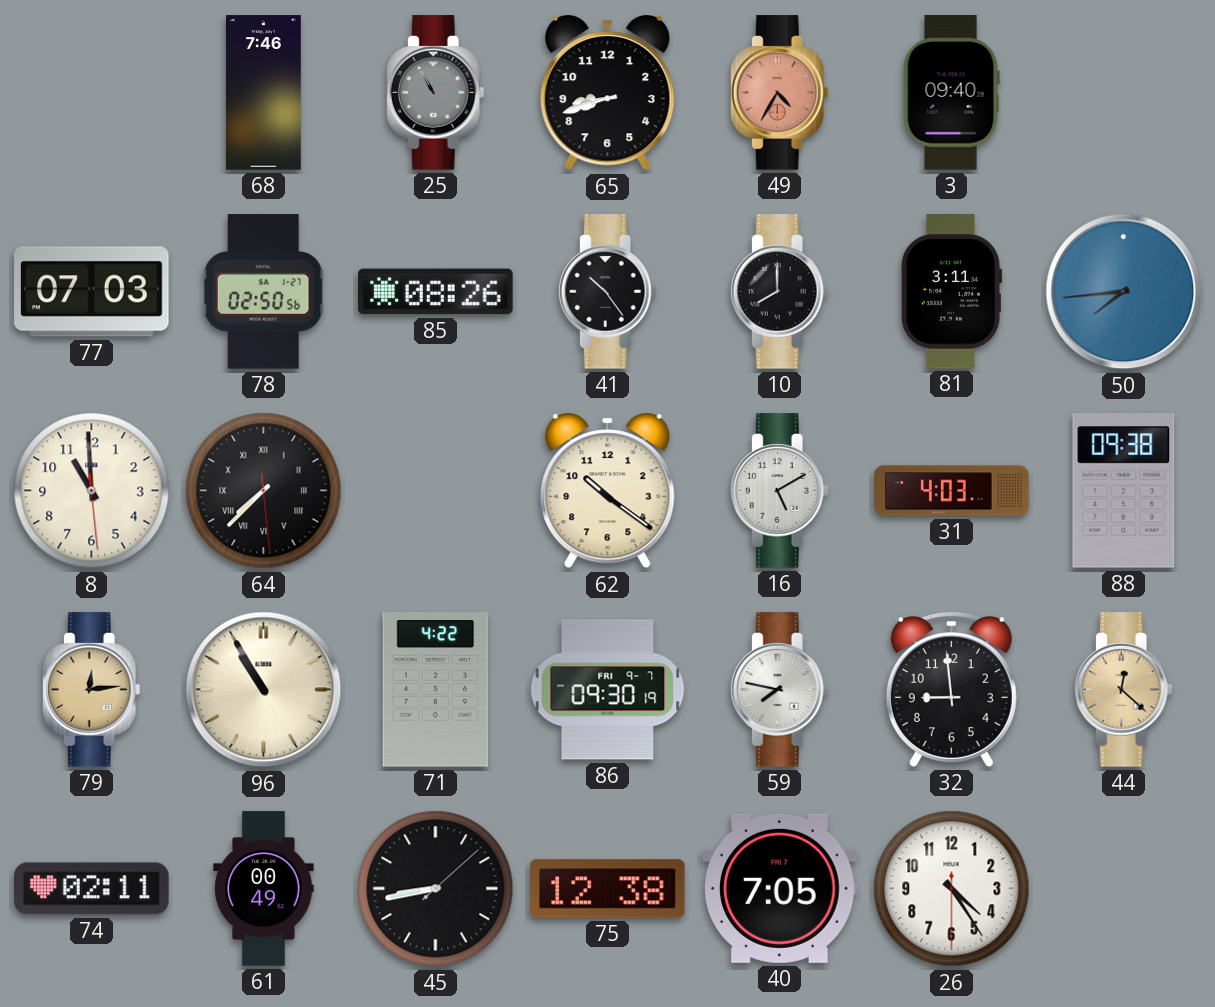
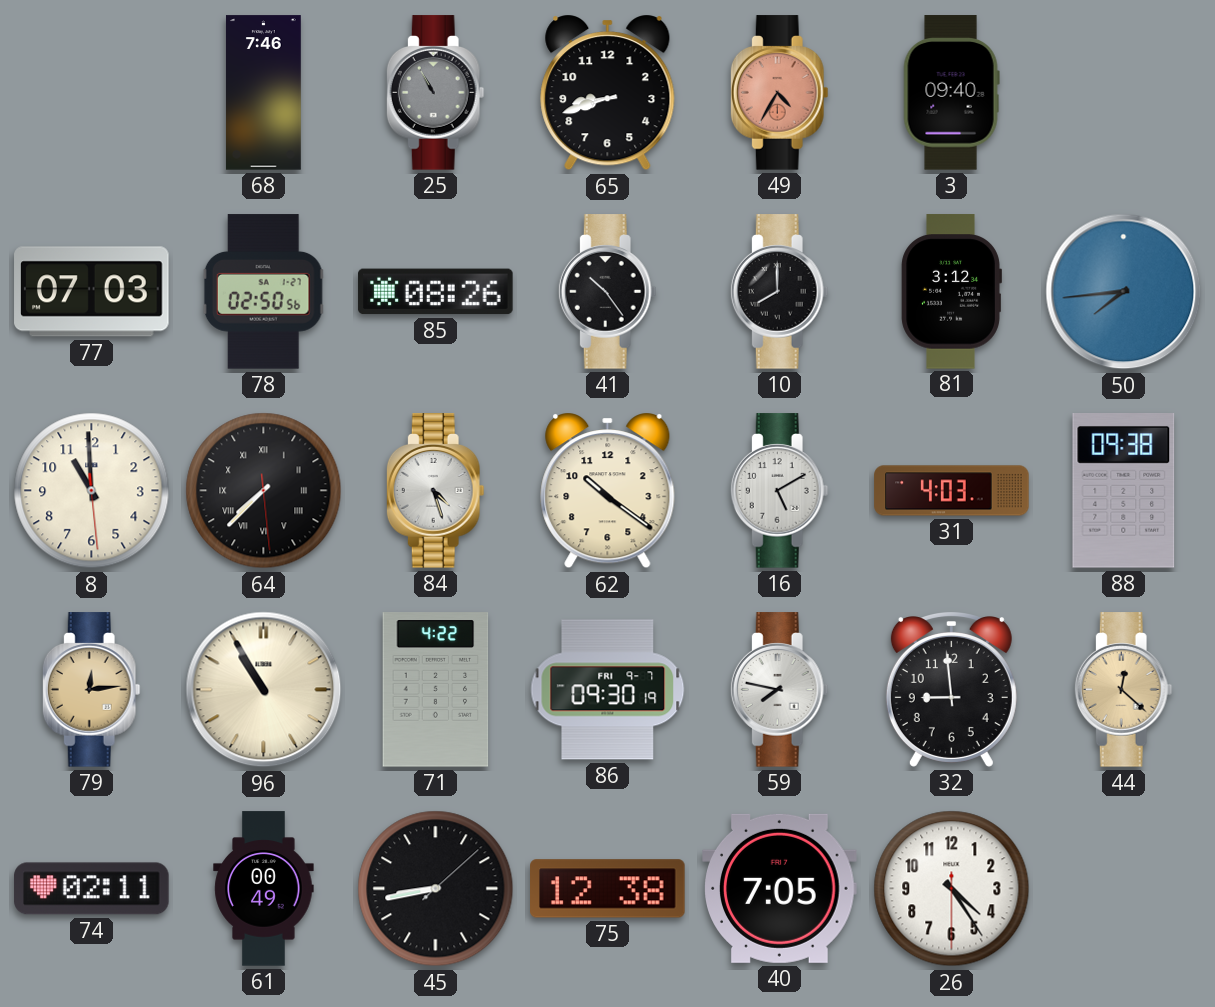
81: 3:11 -> 3:12
84: none -> 4:27
